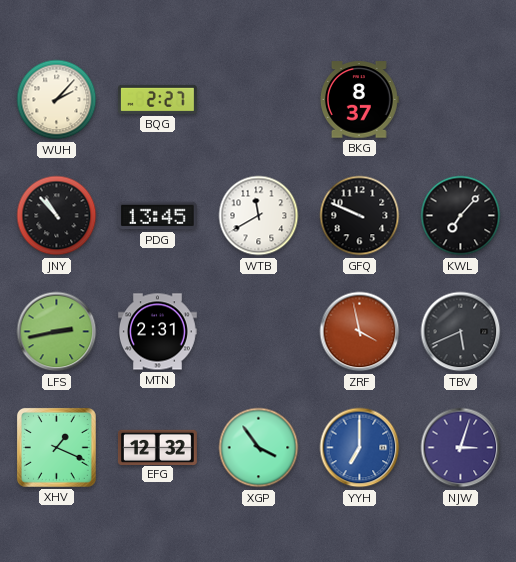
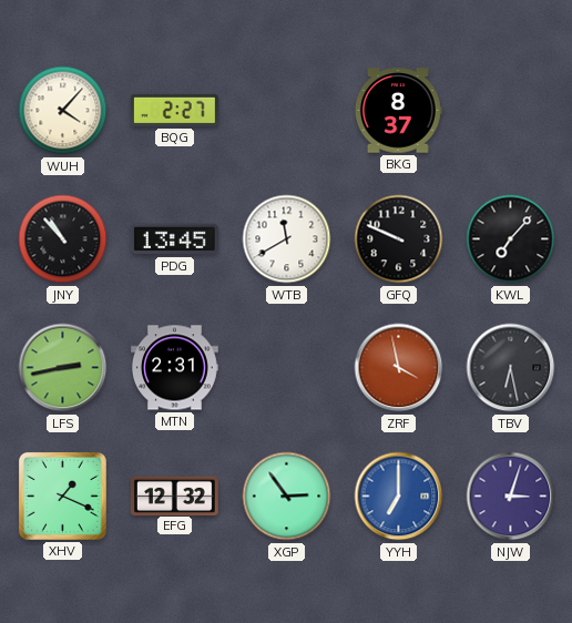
WUH: 2:07 -> 4:07
TBV: 5:41 -> 6:28
XGP: 3:54 -> 2:54
